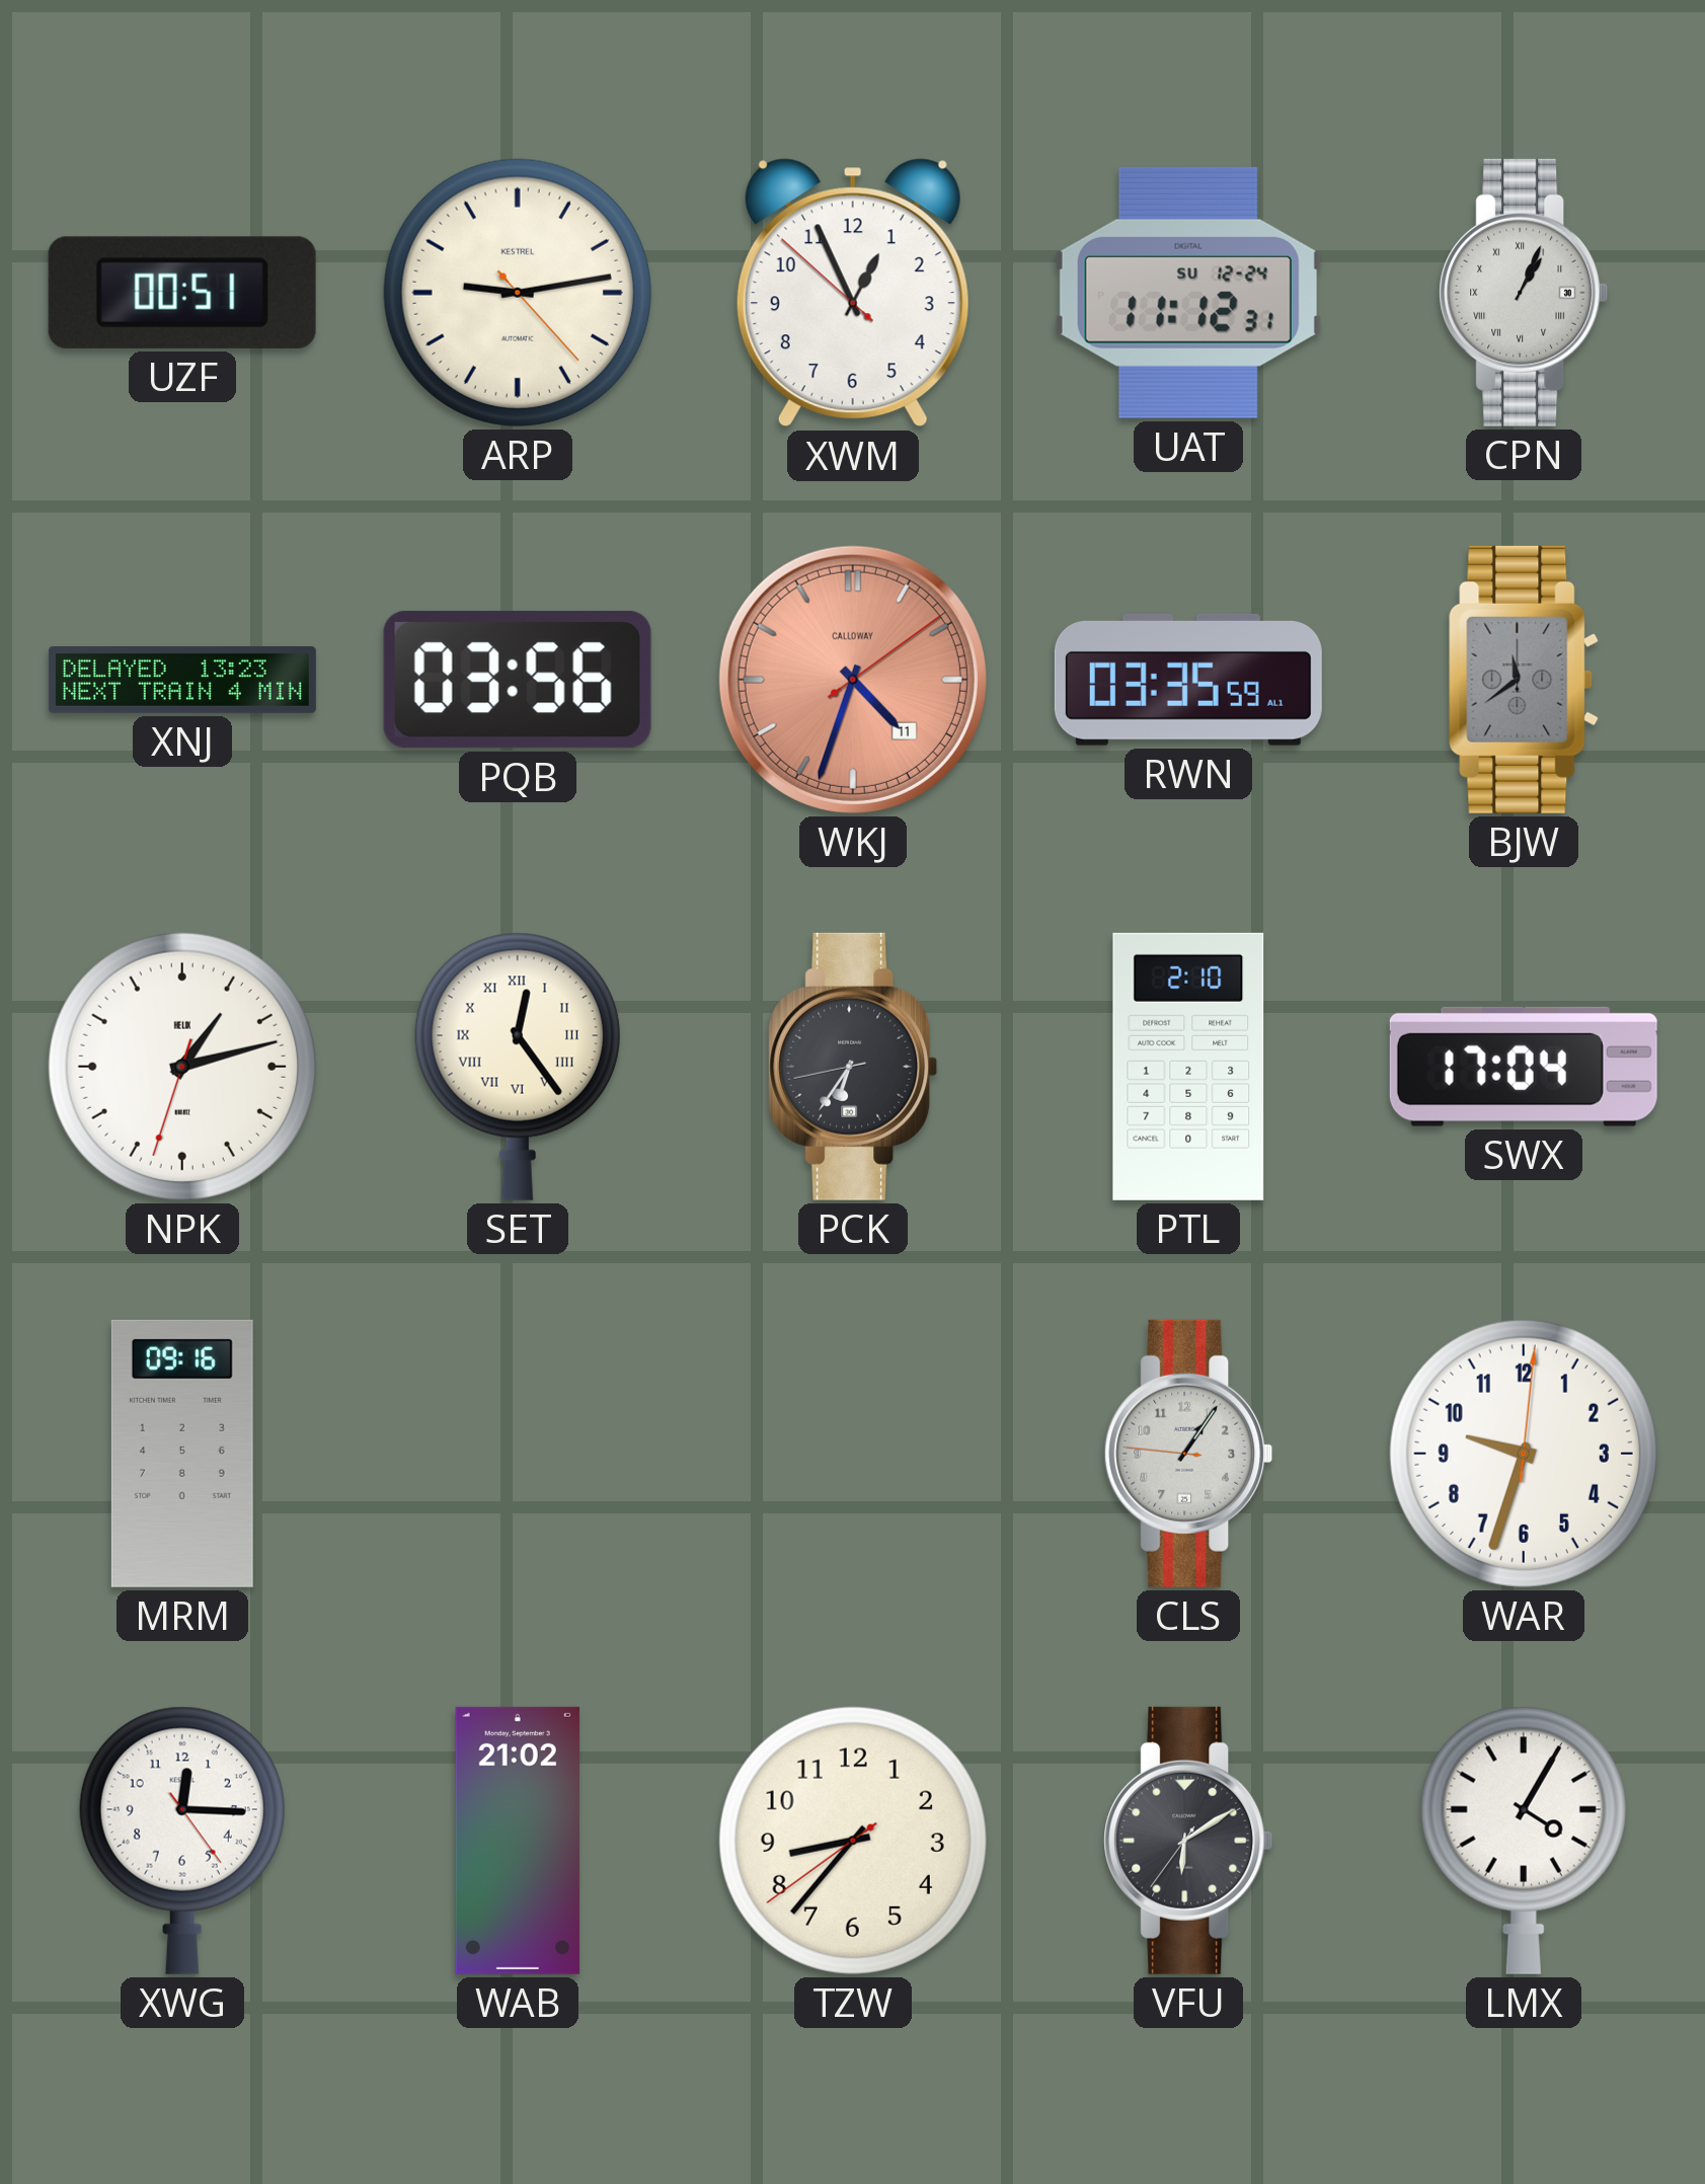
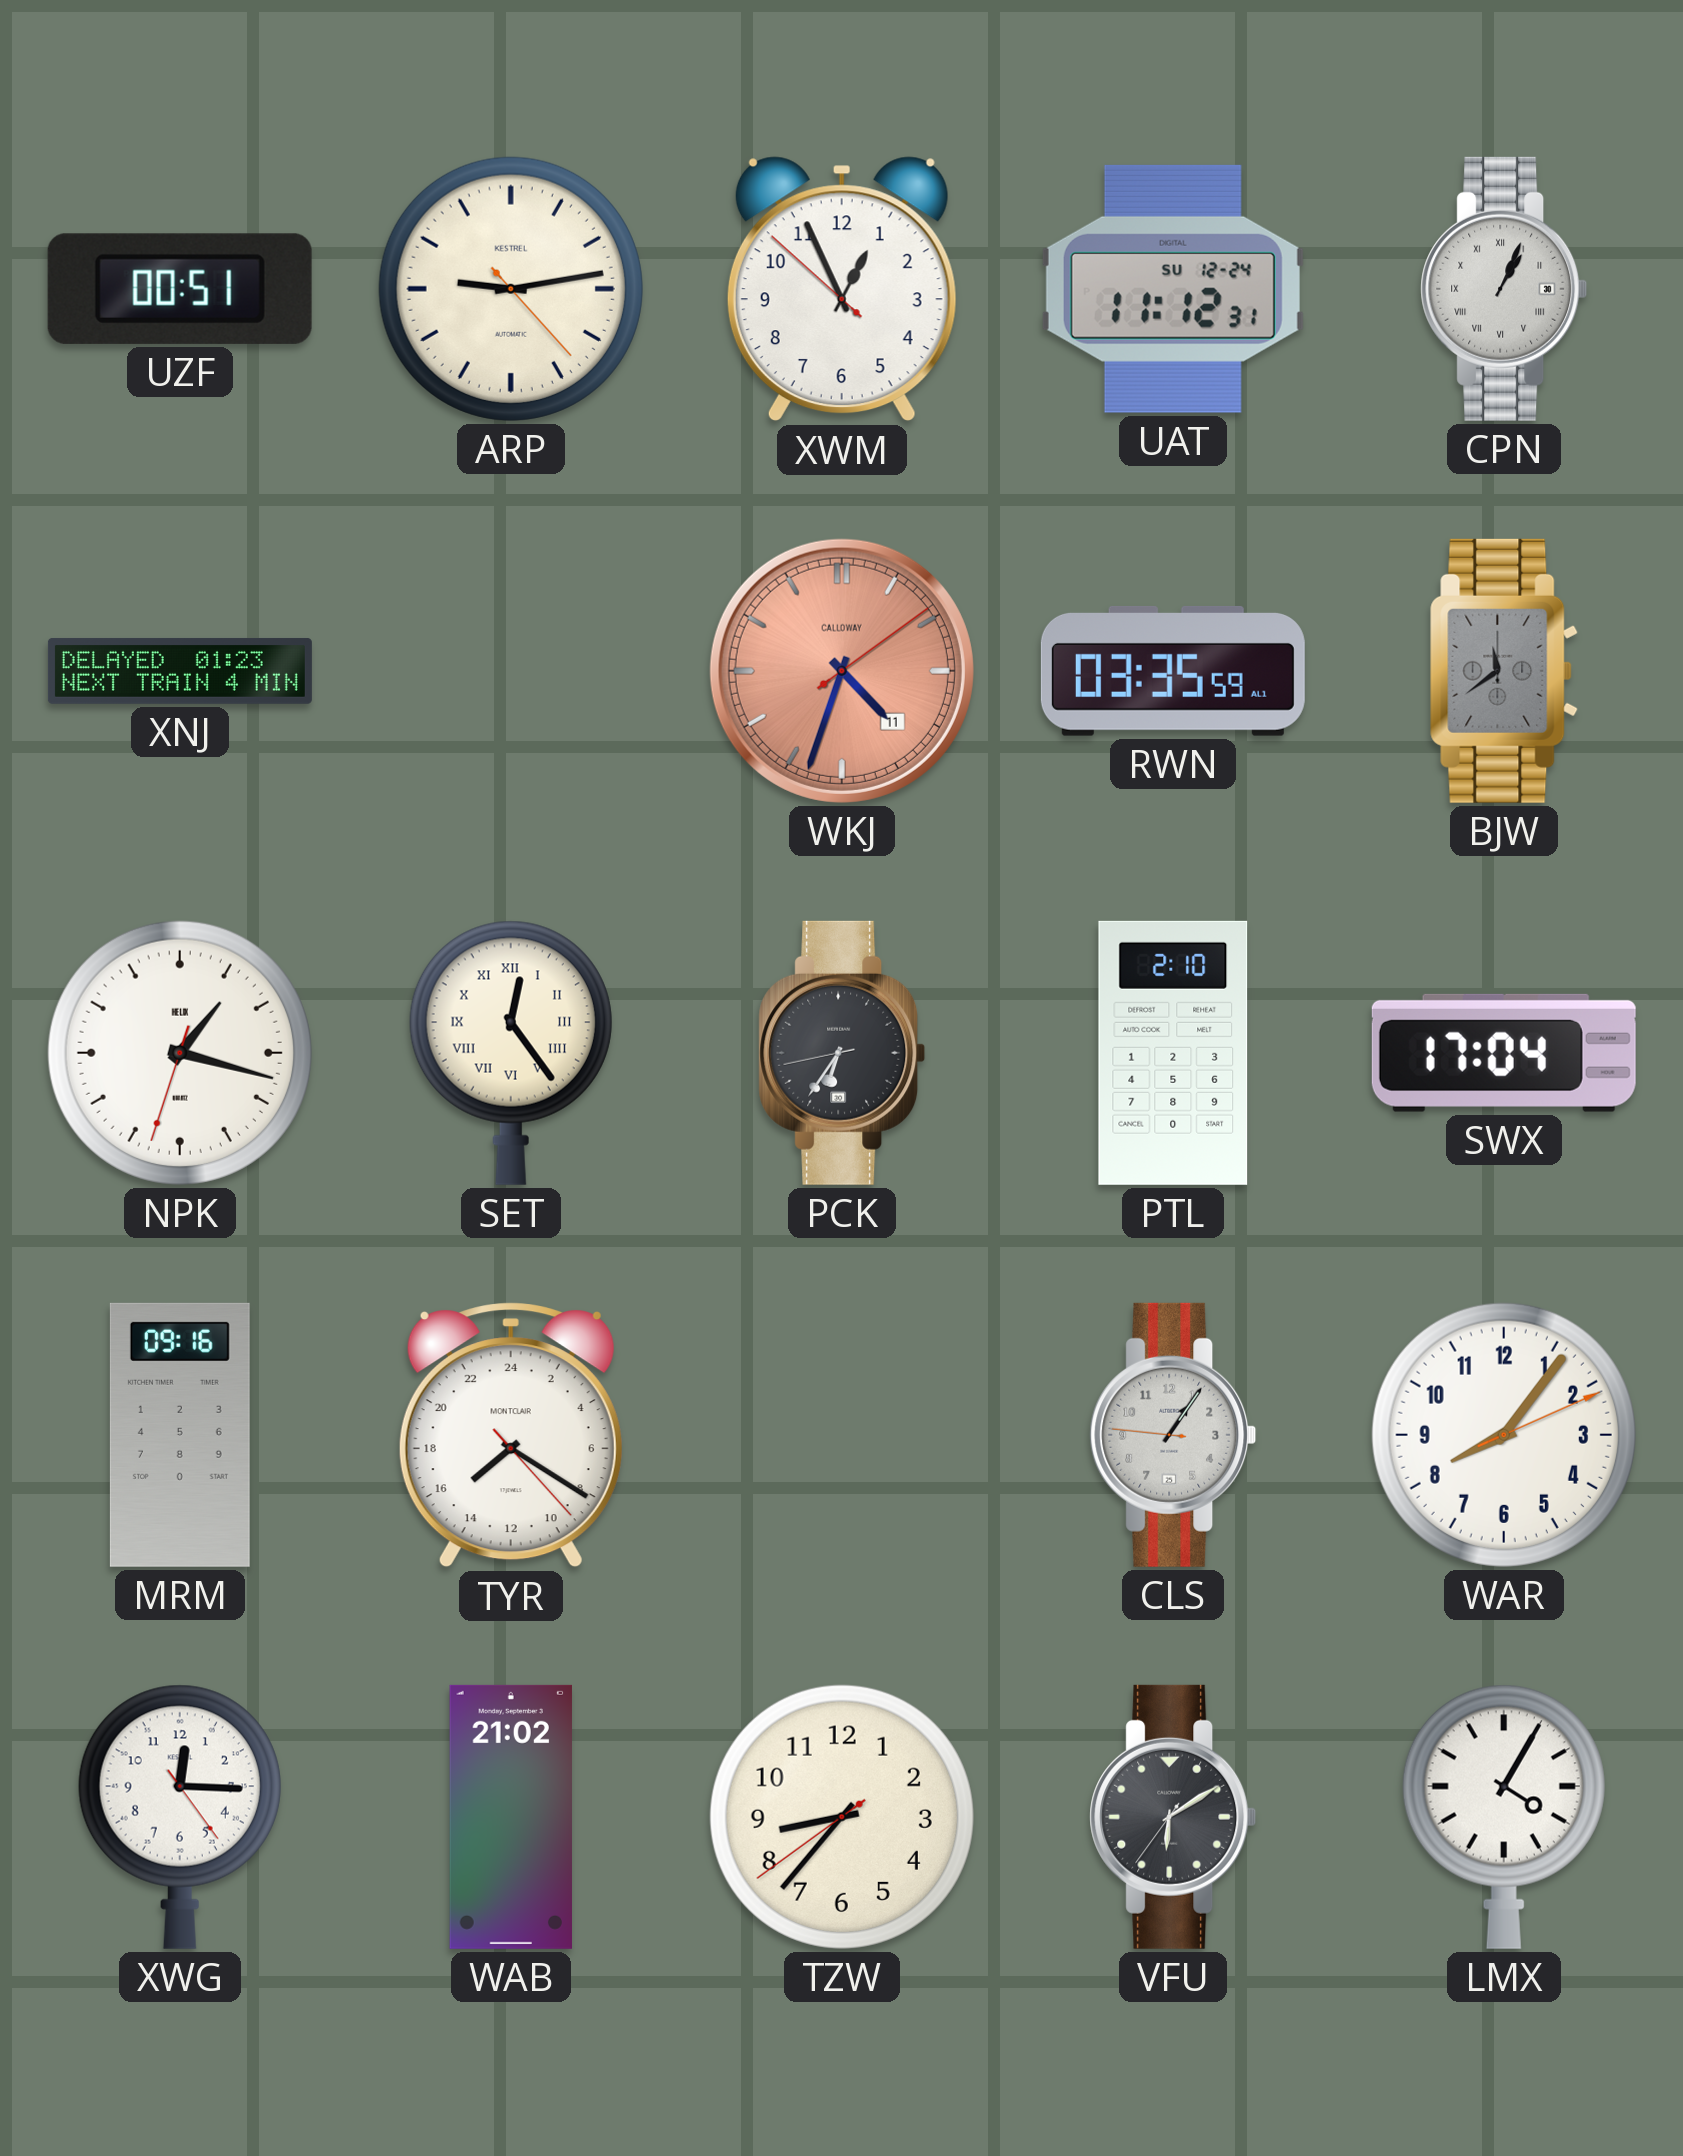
XNJ: 13:23 -> 01:23
PQB: 03:56 -> none
NPK: 1:12 -> 1:17
TYR: none -> 15:20
WAR: 9:33 -> 8:06
